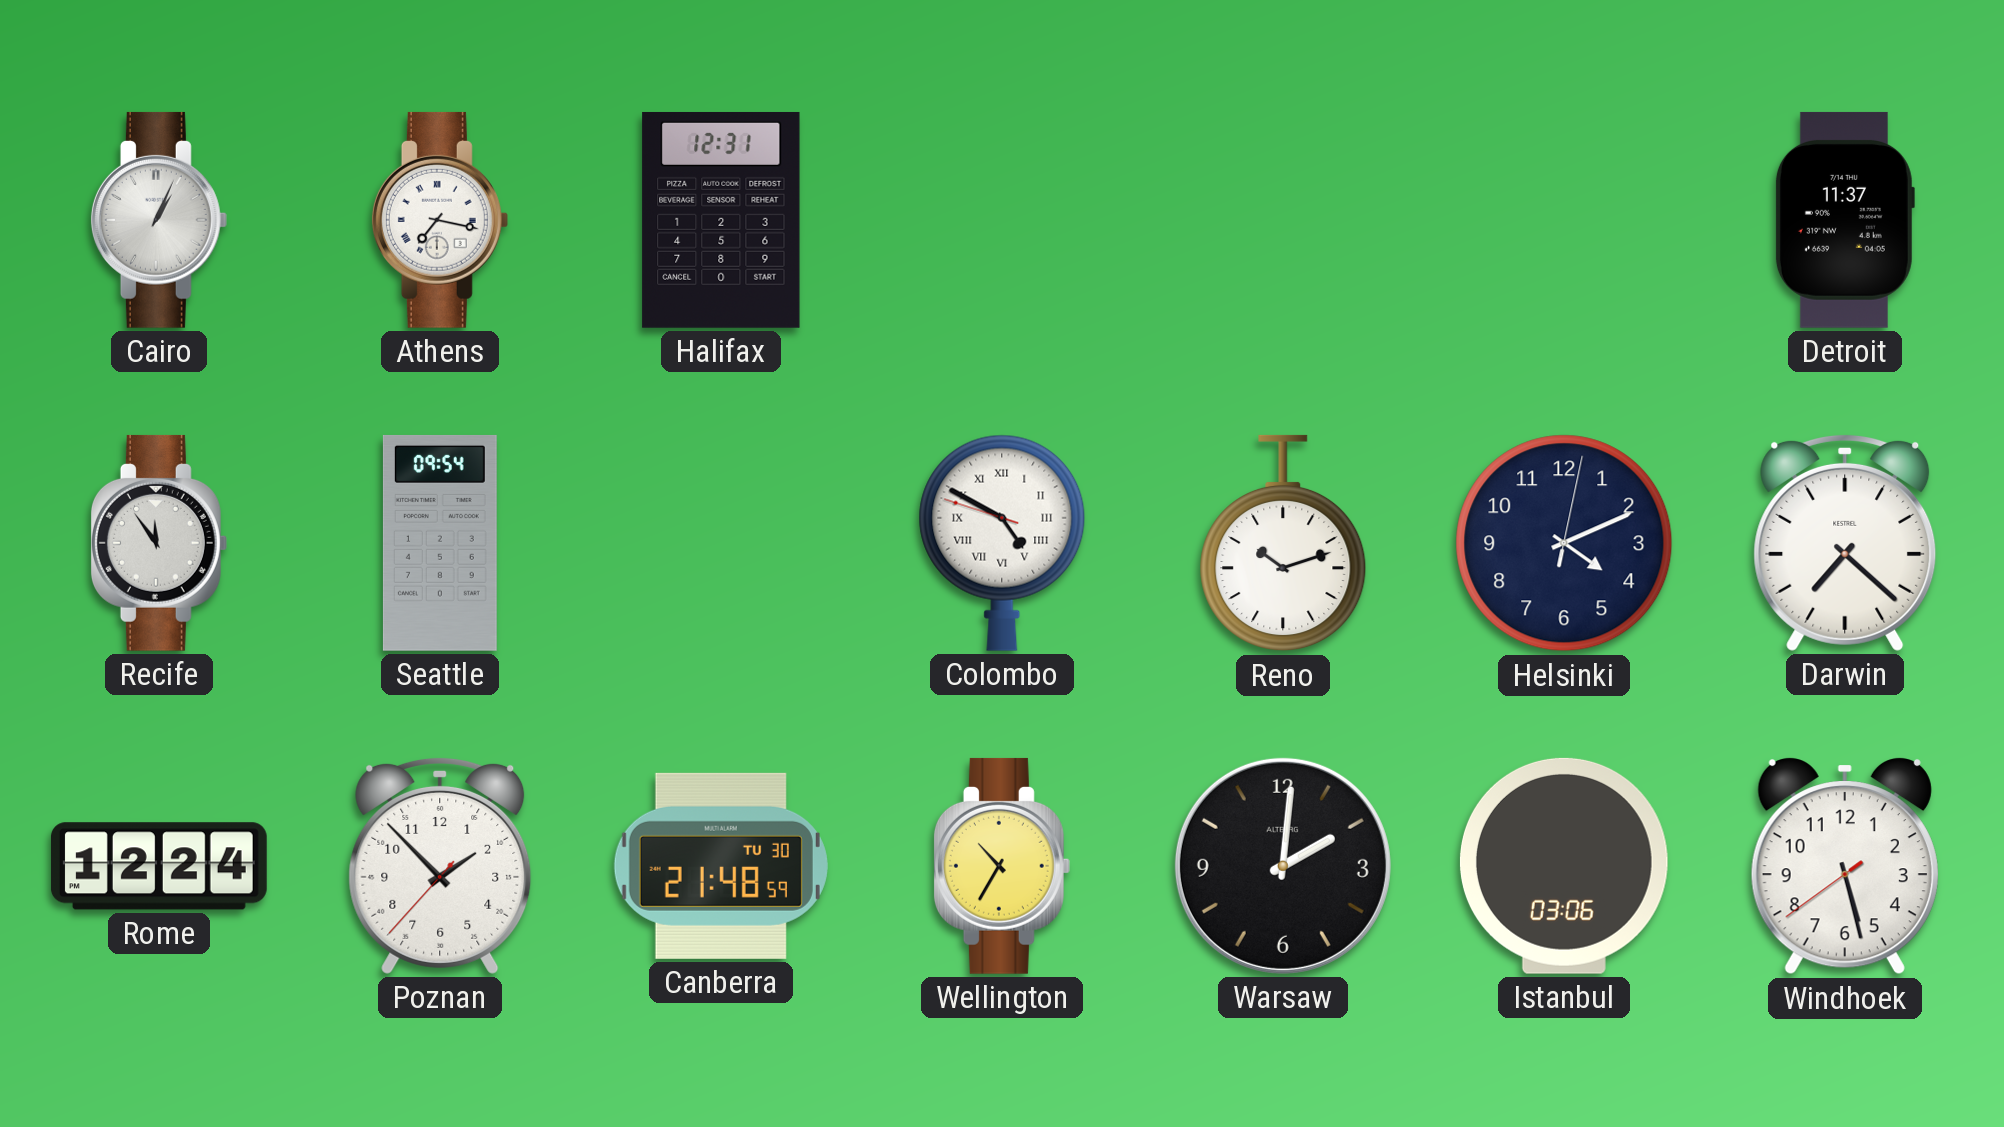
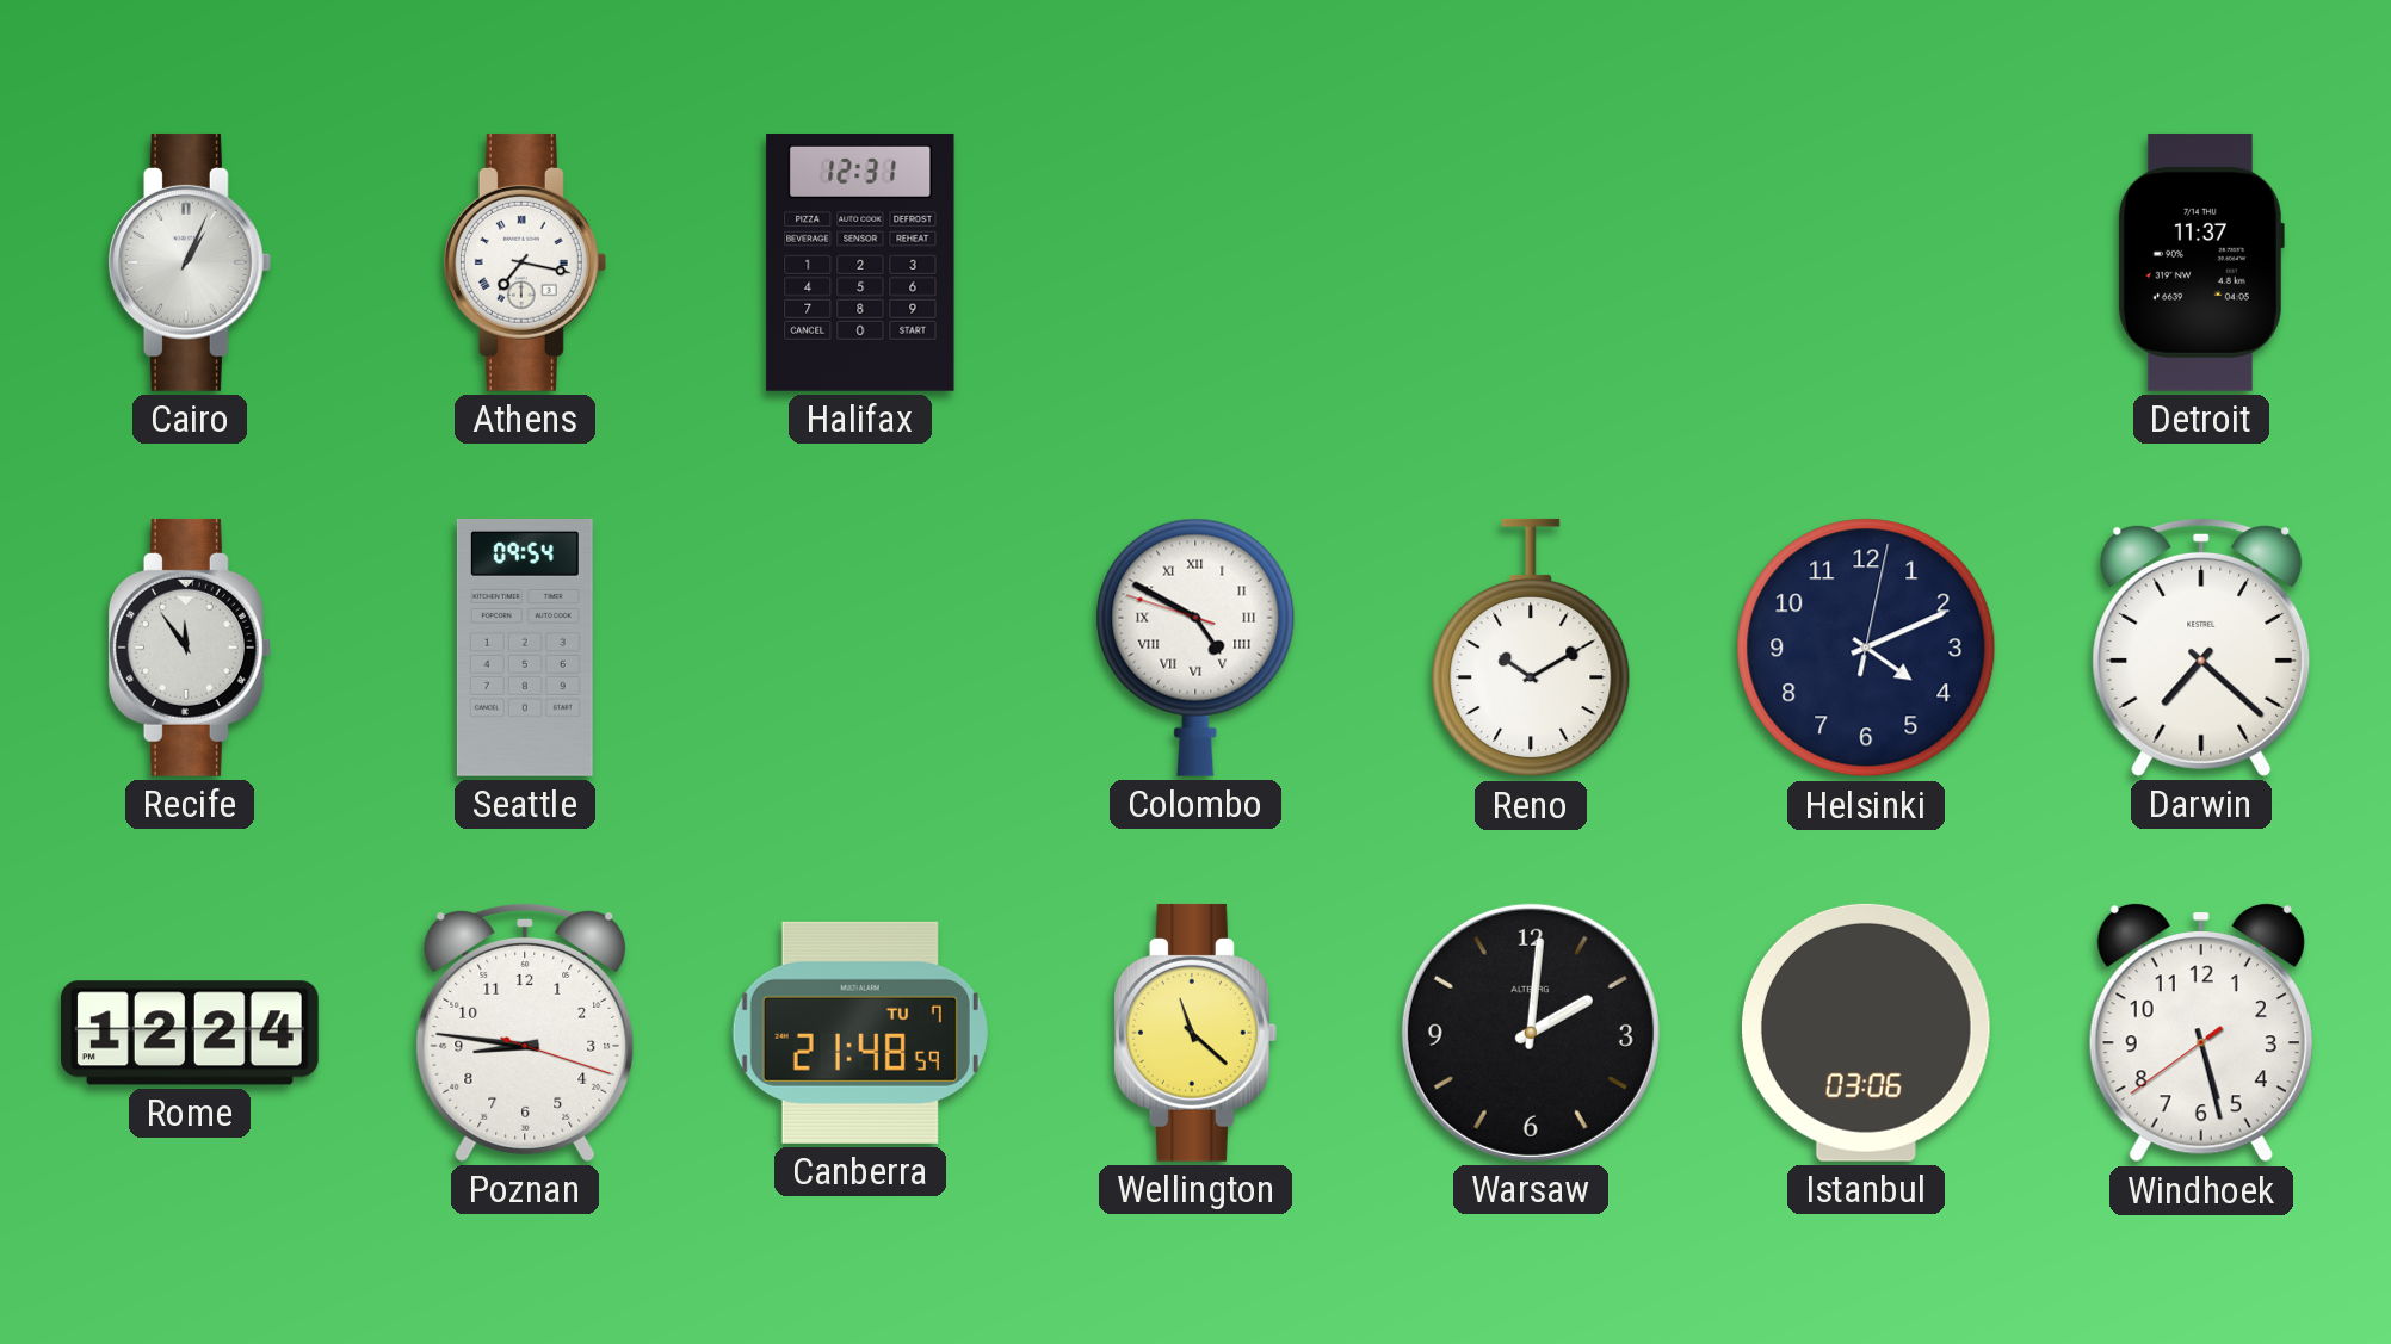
Reno: 10:12 -> 10:10
Poznan: 1:52 -> 8:46
Canberra date: TU 30 -> TU 7
Wellington: 10:35 -> 11:22
